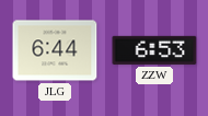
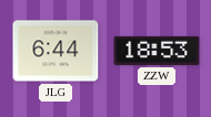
ZZW: 6:53 -> 18:53
